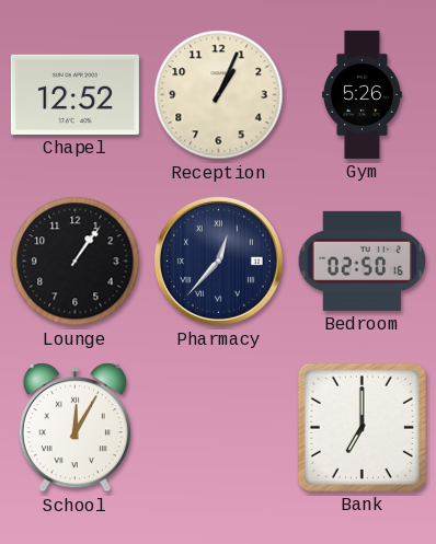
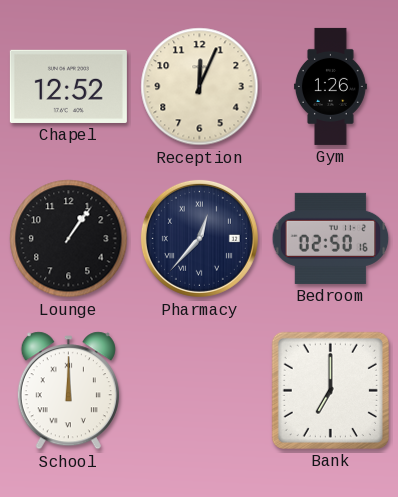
Reception: 1:04 -> 12:04
Gym: 5:26 -> 1:26
School: 12:05 -> 12:00
